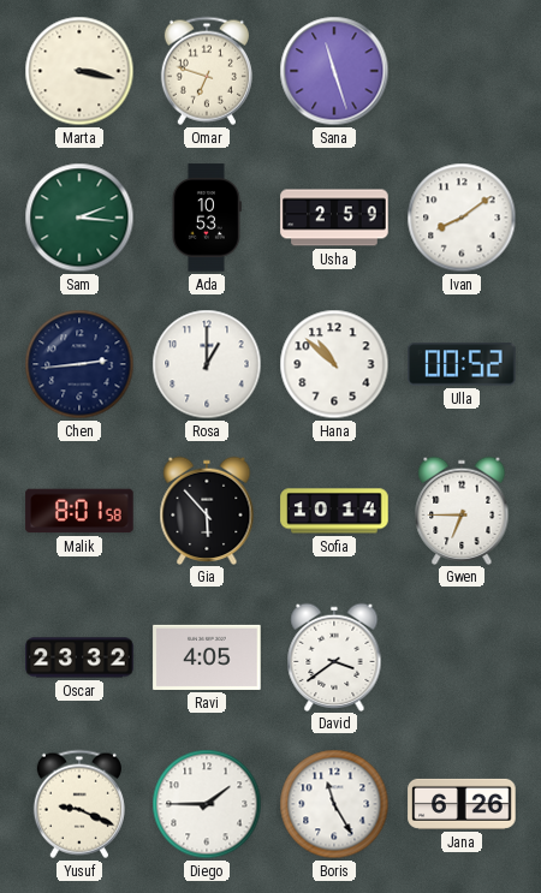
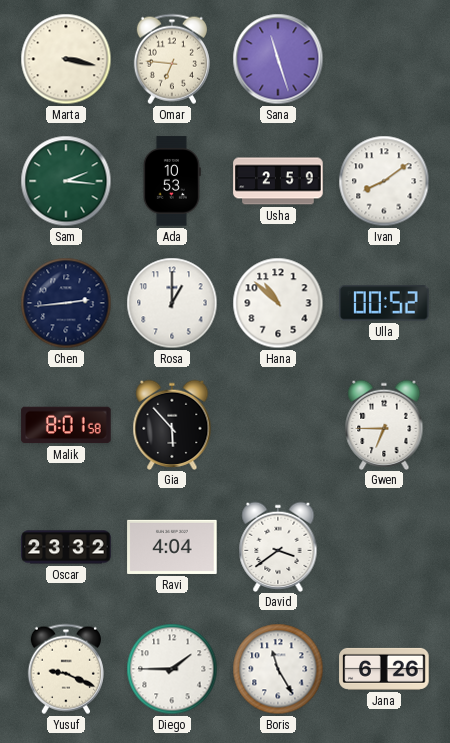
Omar: 6:48 -> 6:46
Sofia: 10:14 -> none
Ravi: 4:05 -> 4:04
